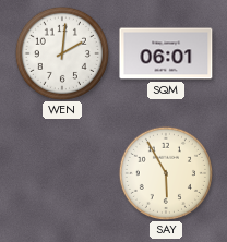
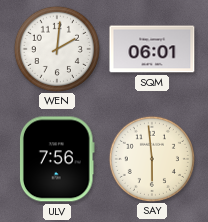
ULV: none -> 7:56
SAY: 5:55 -> 5:59
